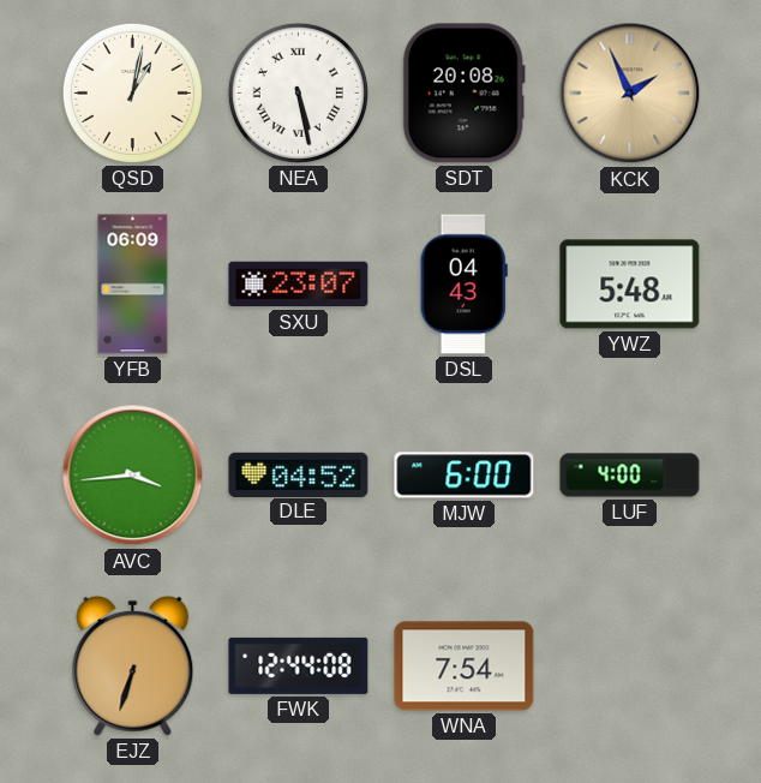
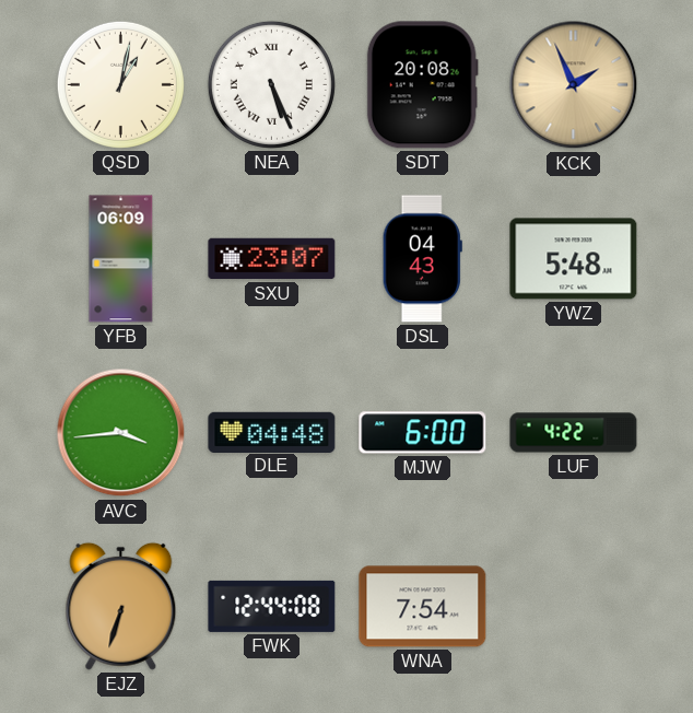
NEA: 5:28 -> 5:26
DLE: 04:52 -> 04:48
LUF: 4:00 -> 4:22
